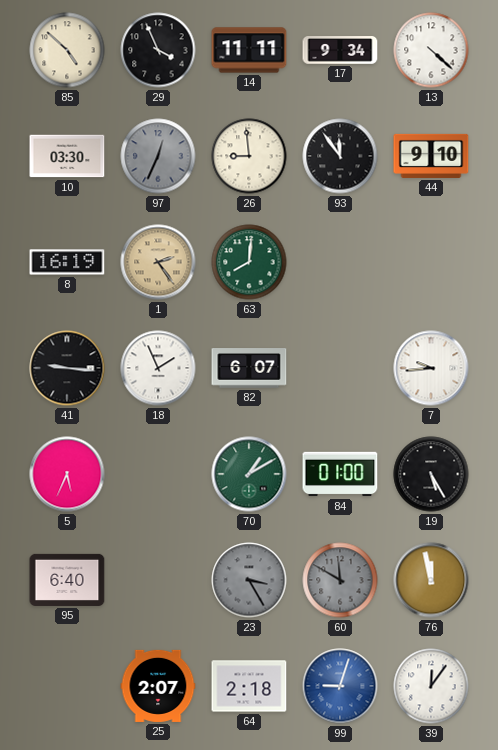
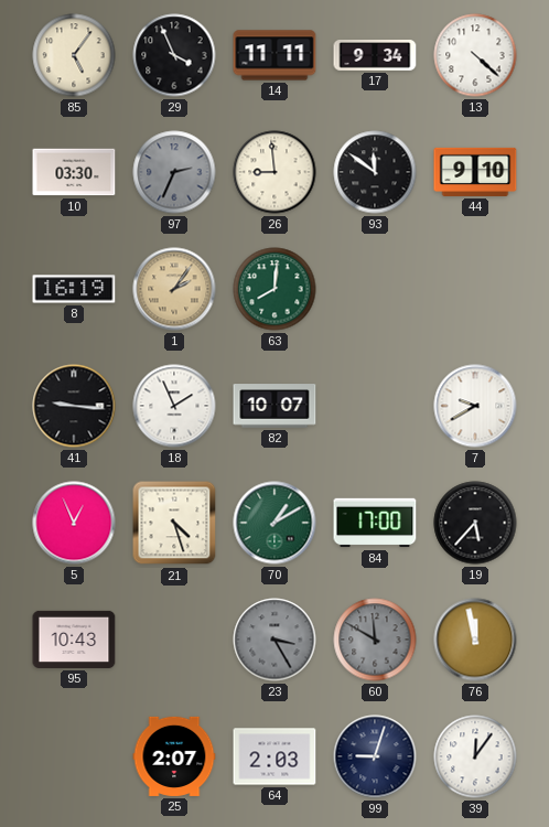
85: 4:52 -> 5:06
97: 12:34 -> 2:34
93: 11:54 -> 11:51
1: 2:24 -> 2:06
82: 6:07 -> 10:07
7: 9:44 -> 9:40
5: 5:34 -> 12:56
21: none -> 4:27
84: 01:00 -> 17:00
19: 5:25 -> 5:37
95: 6:40 -> 10:43
64: 2:18 -> 2:03
99 dial: blue -> navy
